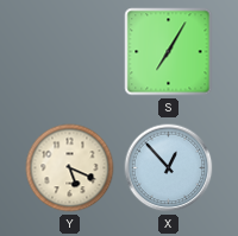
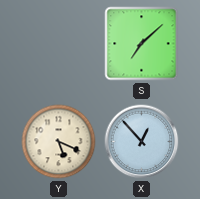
S: 7:05 -> 7:08
